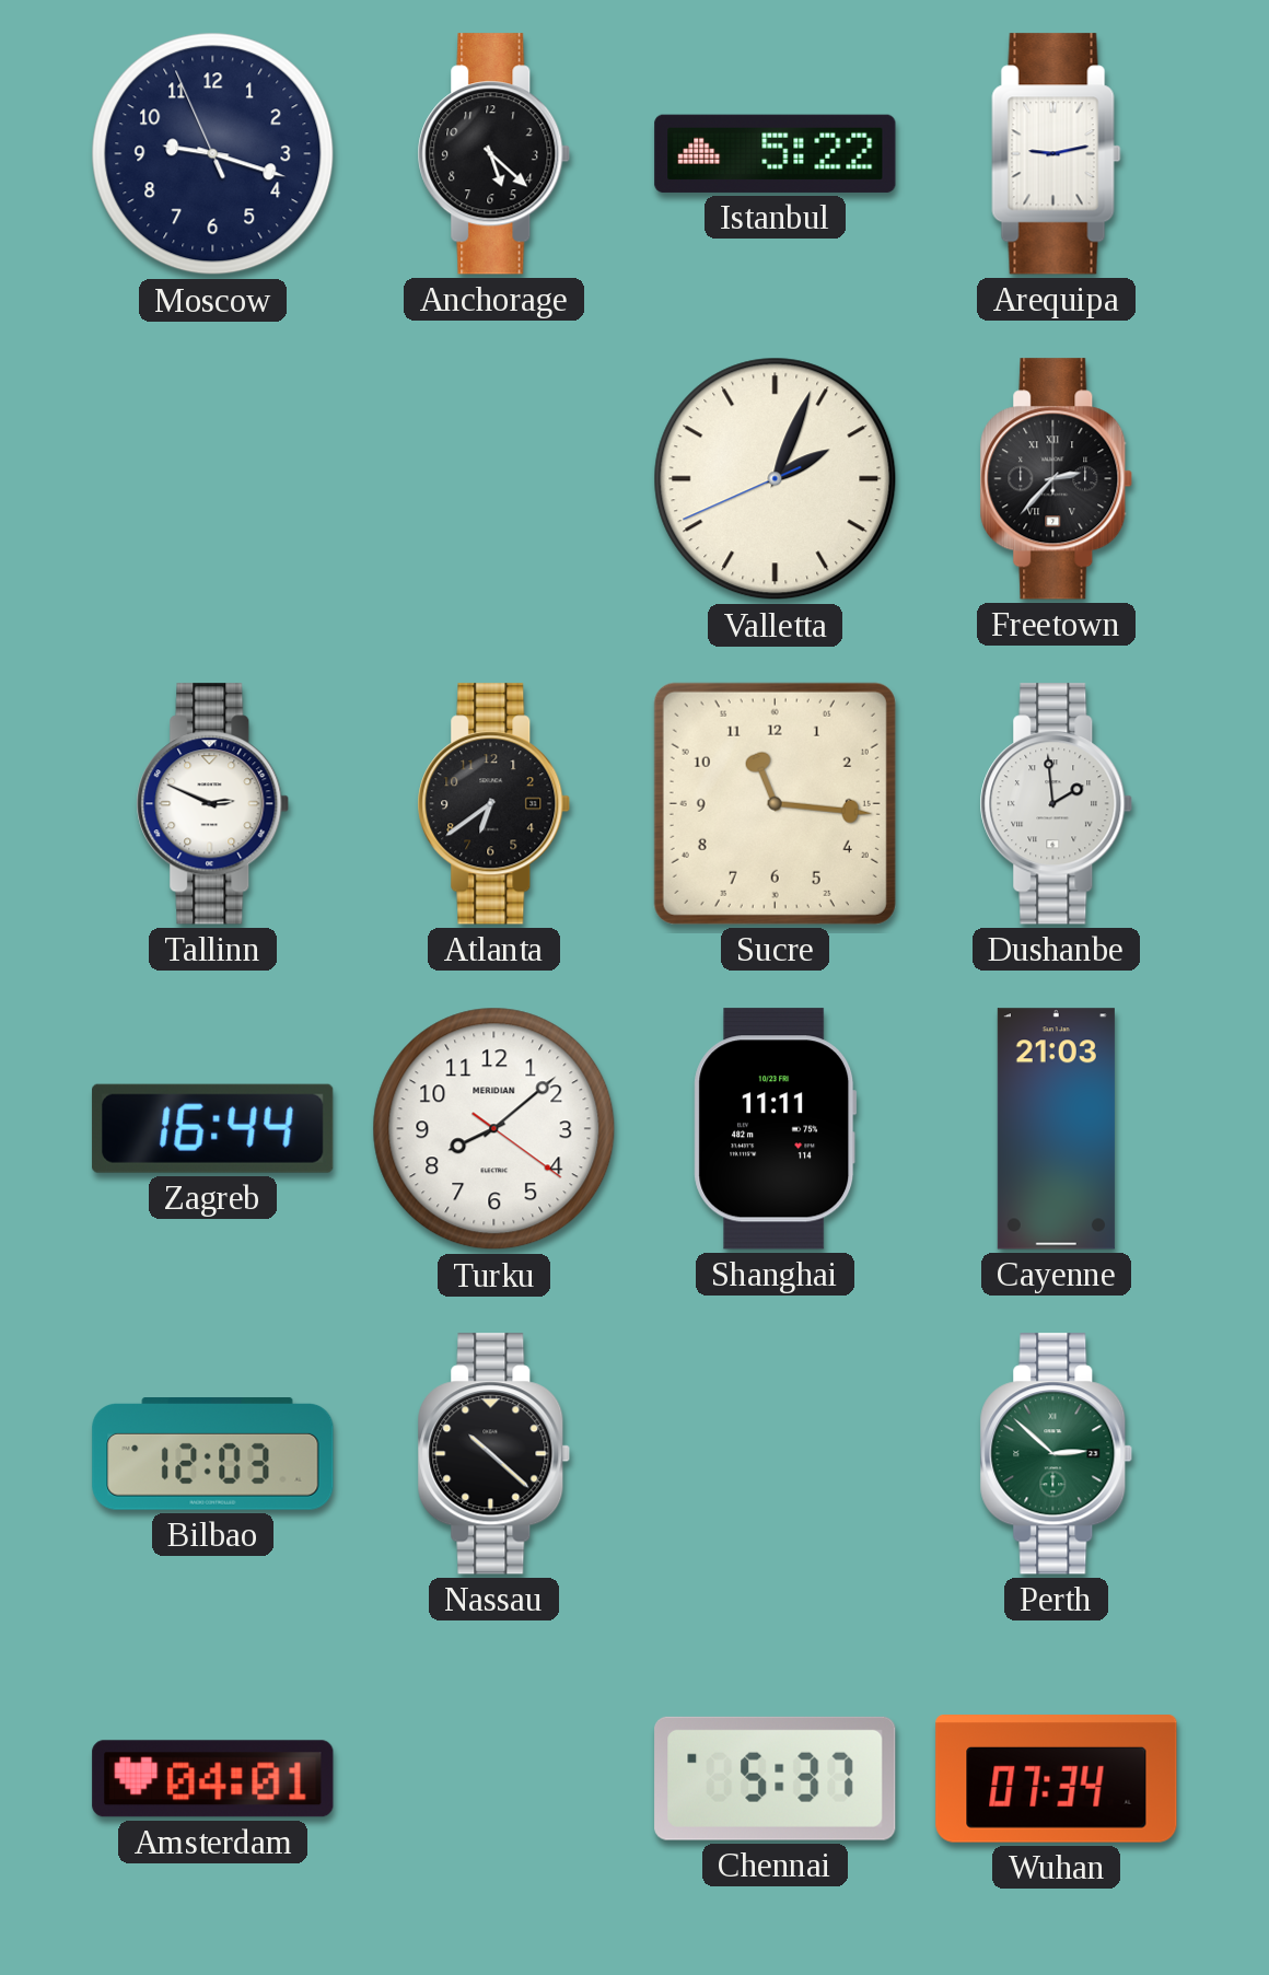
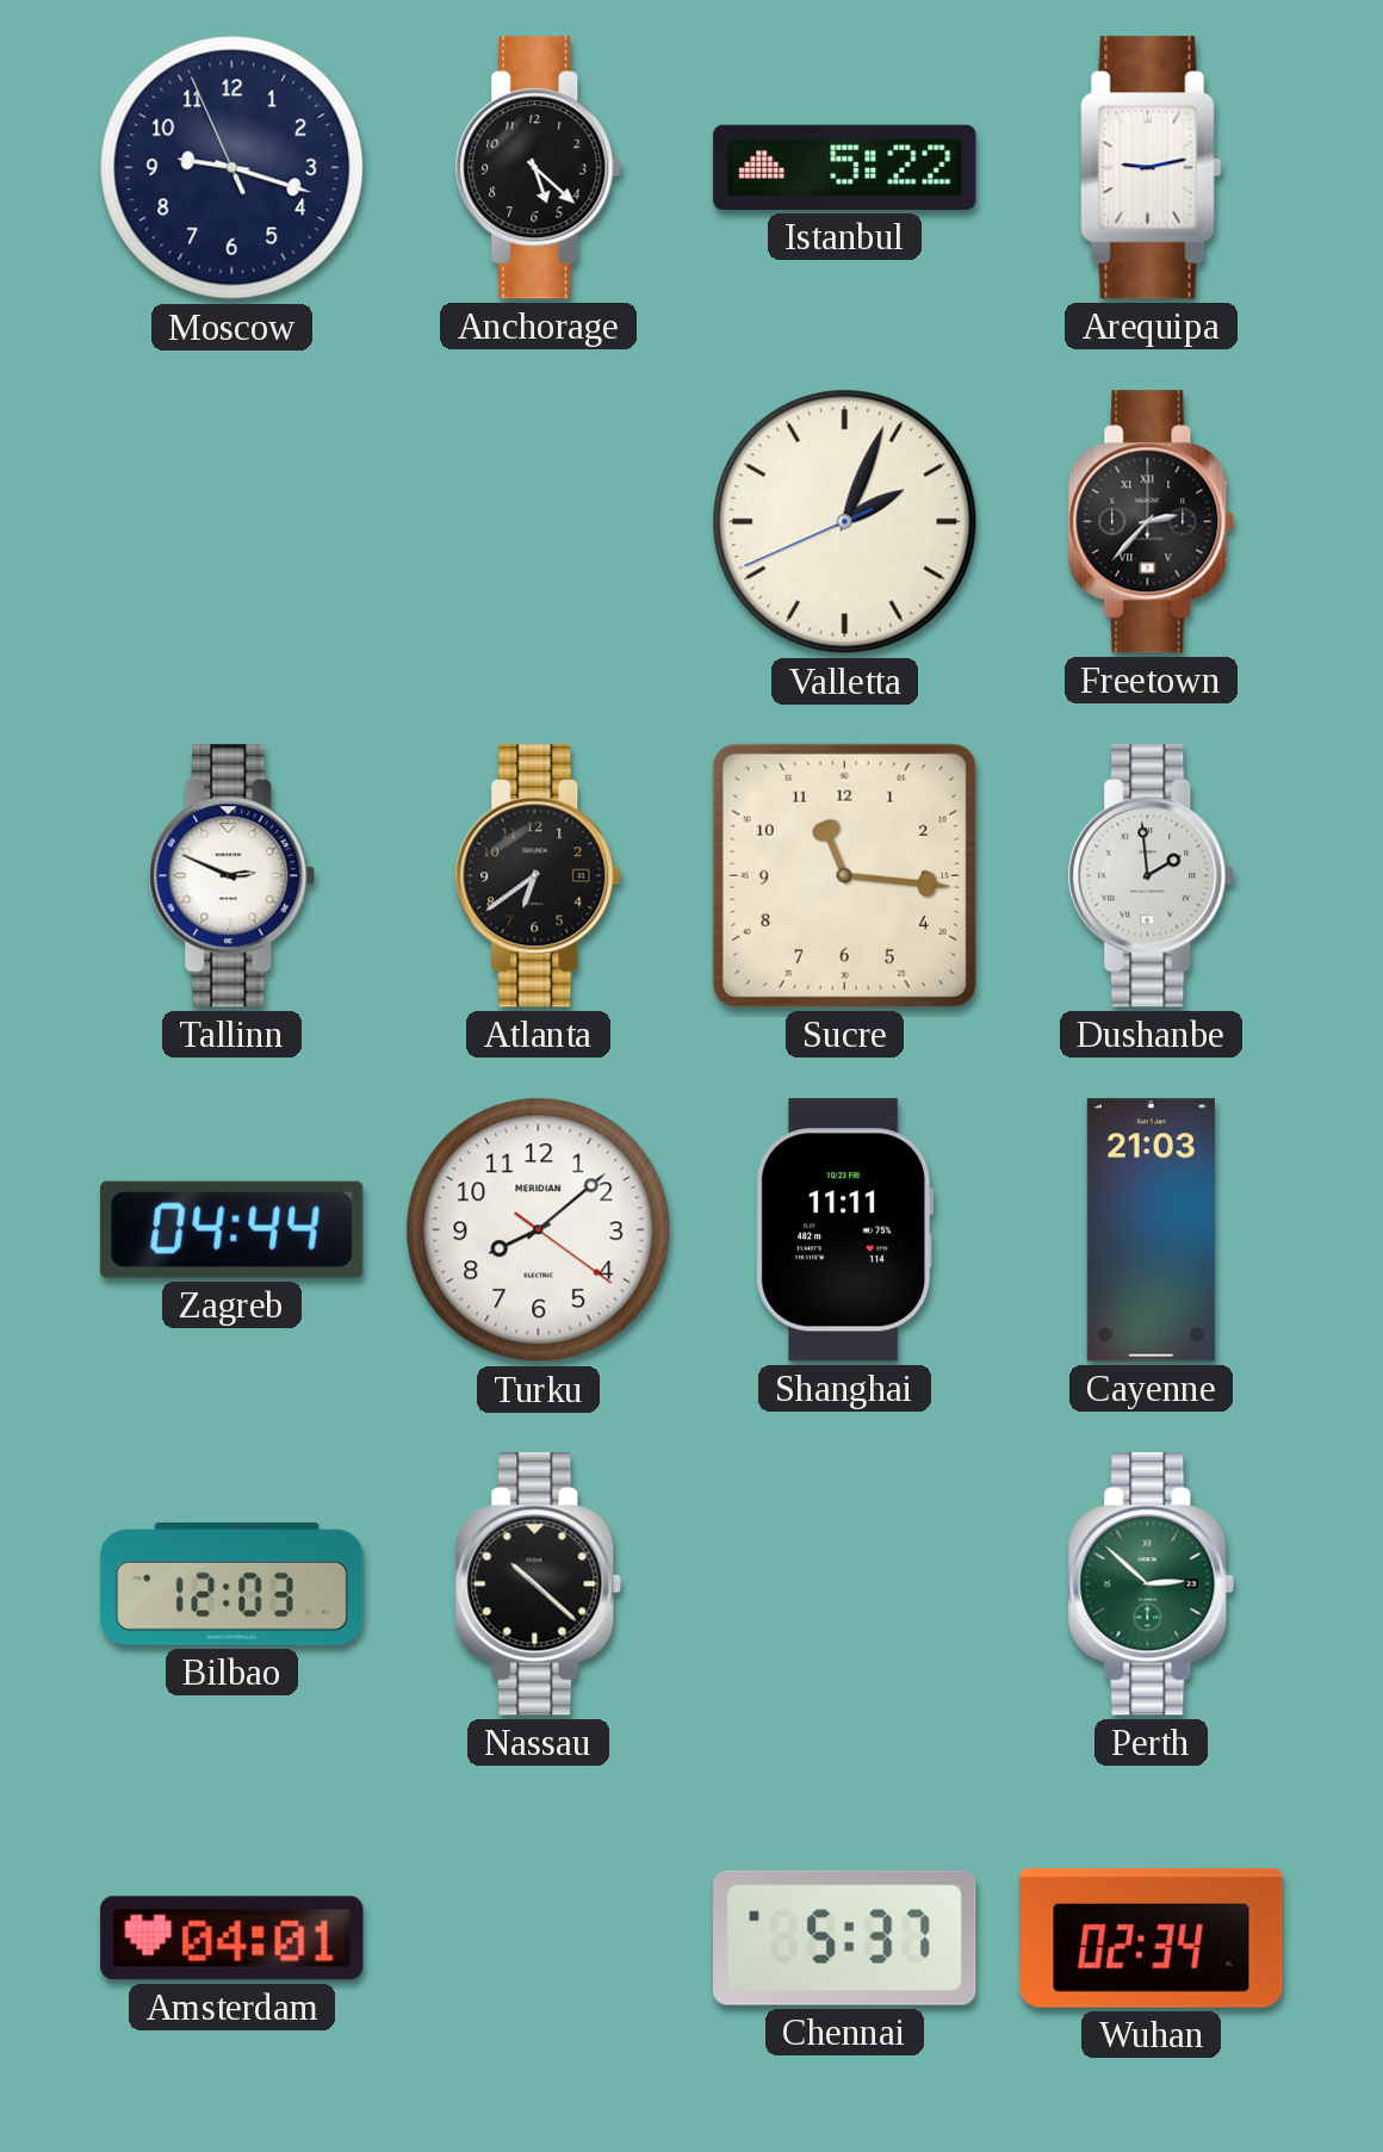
Zagreb: 16:44 -> 04:44
Wuhan: 07:34 -> 02:34
